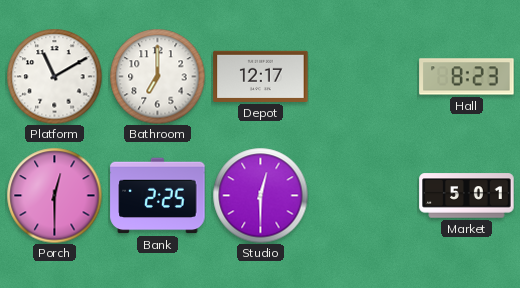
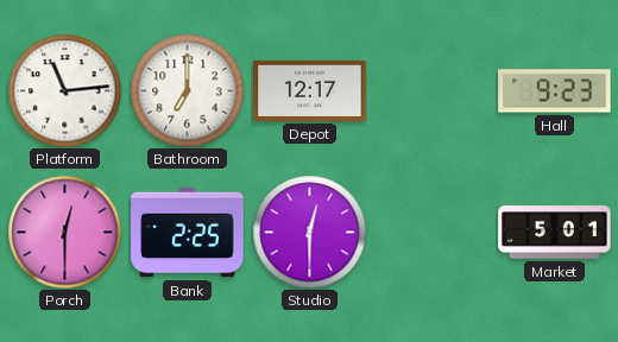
Platform: 11:10 -> 11:14
Hall: 8:23 -> 9:23
